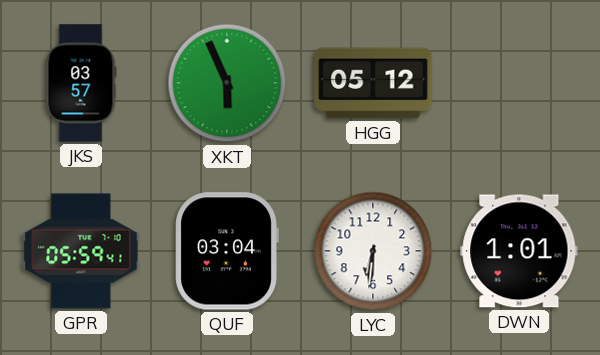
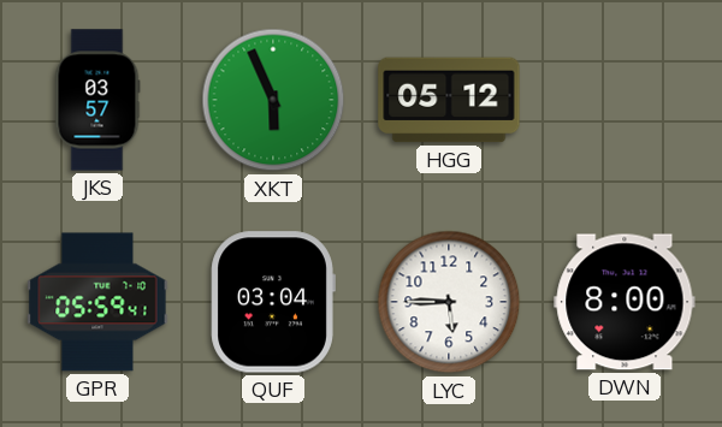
LYC: 6:31 -> 5:45
DWN: 1:01 -> 8:00
